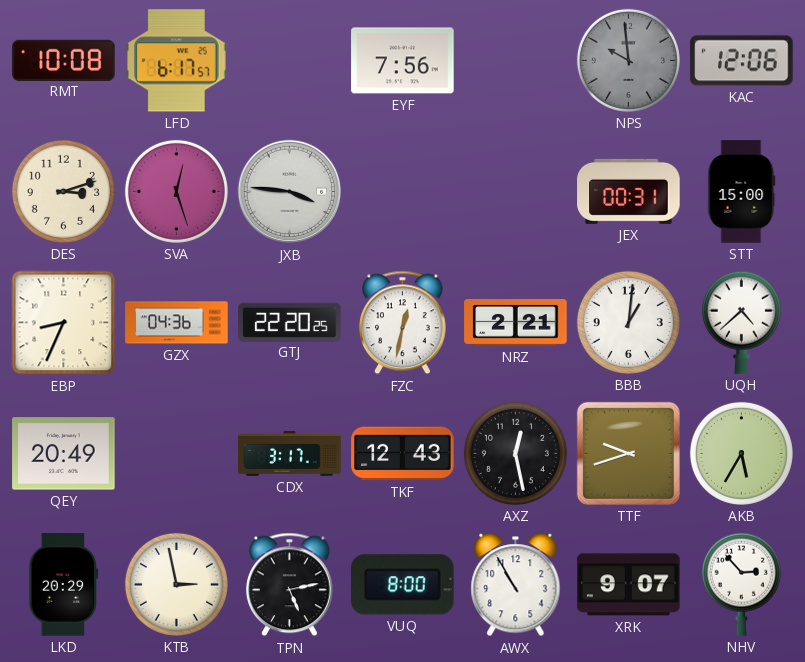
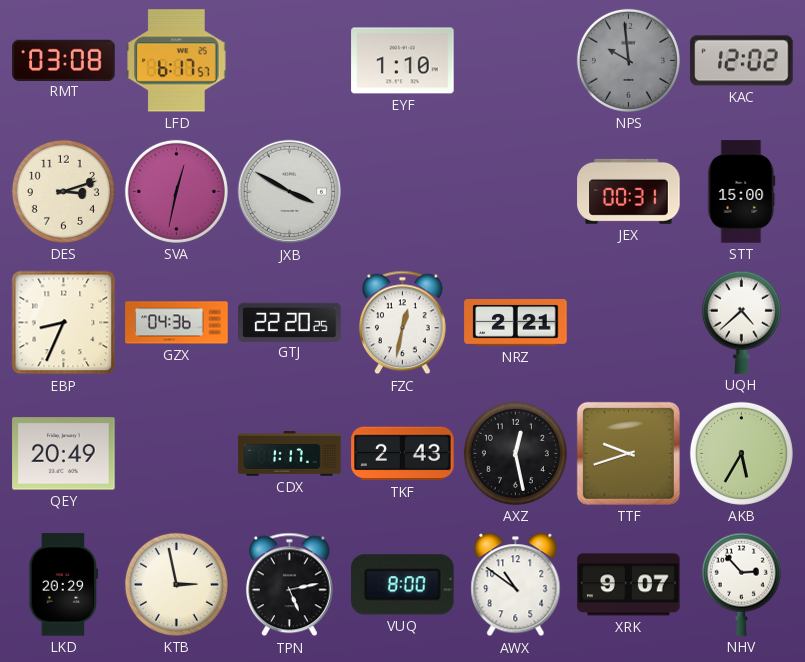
RMT: 10:08 -> 03:08
EYF: 7:56 -> 1:10
KAC: 12:06 -> 12:02
SVA: 12:27 -> 12:32
JXB: 3:46 -> 3:50
BBB: 1:01 -> none
CDX: 3:17 -> 1:17
TKF: 12:43 -> 2:43
AWX: 10:55 -> 10:51
